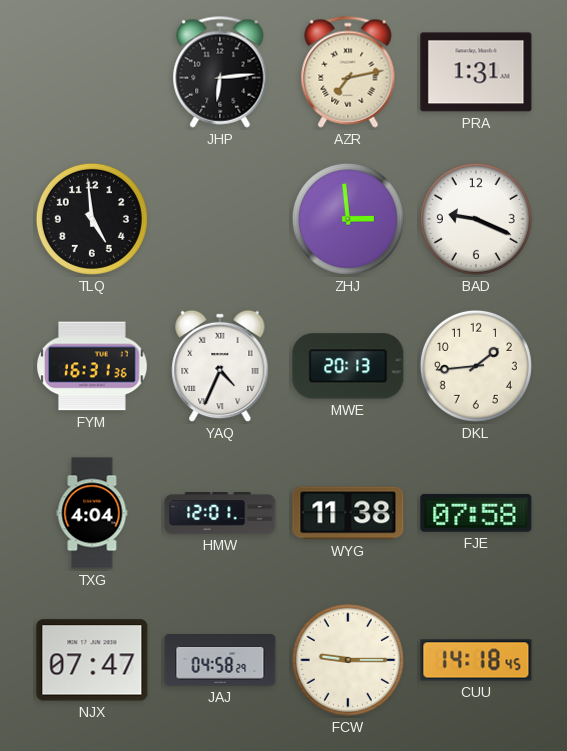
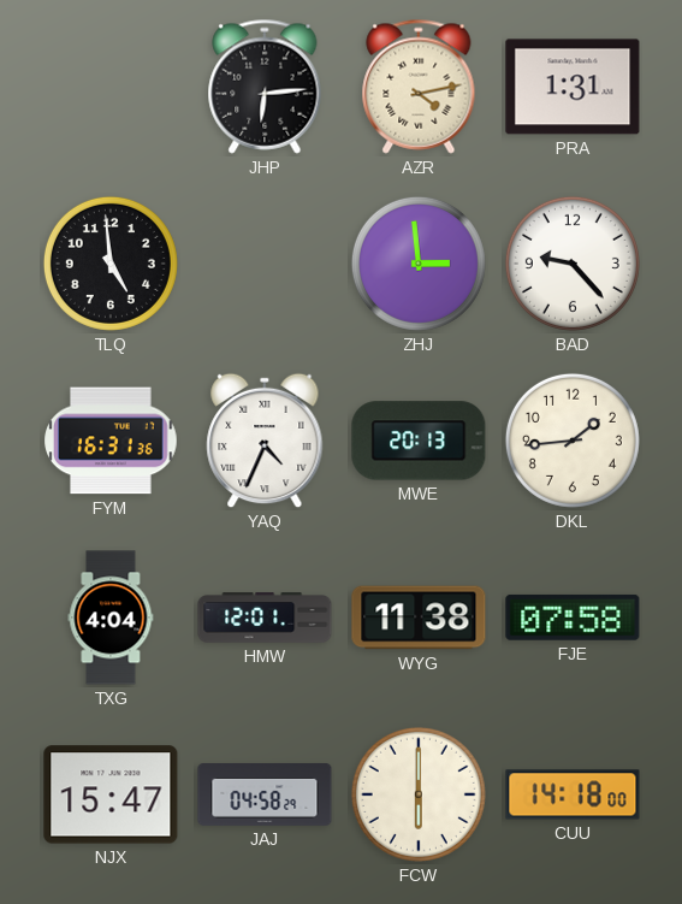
AZR: 7:13 -> 4:13
BAD: 9:19 -> 9:23
NJX: 07:47 -> 15:47
FCW: 9:15 -> 6:00
CUU: 14:18:45 -> 14:18:00
